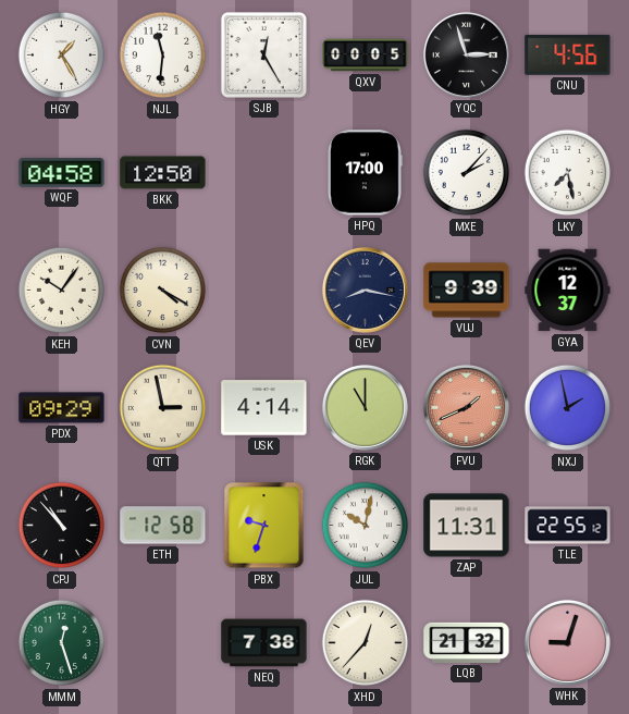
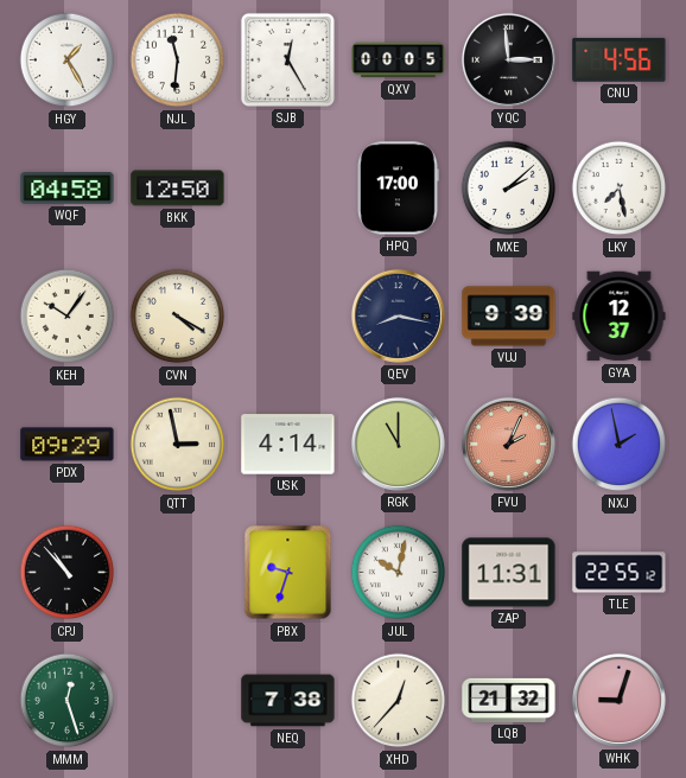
YQC: 2:57 -> 2:59
MXE: 2:07 -> 2:08
FVU: 1:41 -> 2:04
ETH: 12:58 -> none
